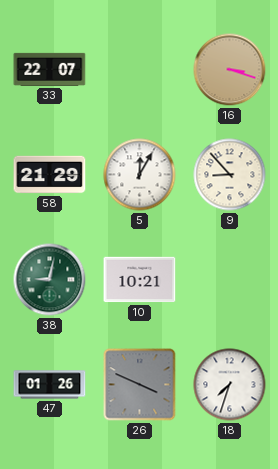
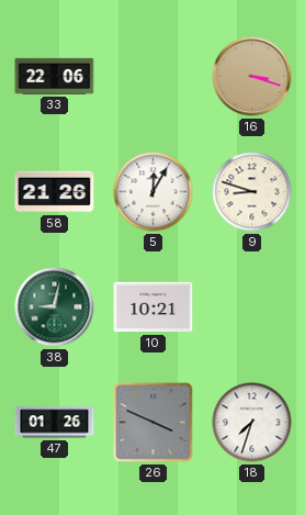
33: 22:07 -> 22:06
58: 21:29 -> 21:26
9: 8:53 -> 8:48
